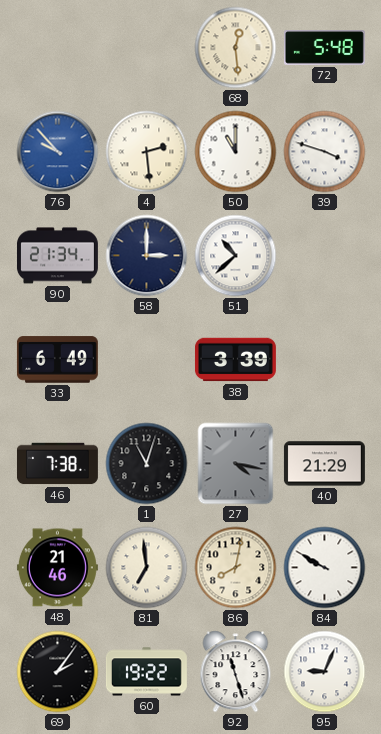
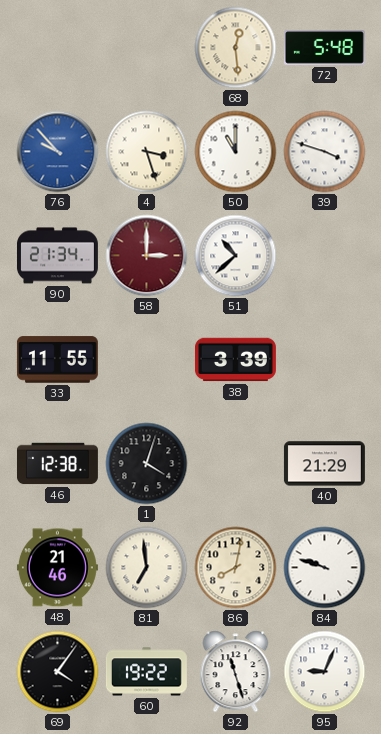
4: 2:29 -> 3:27
58 dial: navy -> burgundy
33: 6:49 -> 11:55
46: 7:38 -> 12:38
1: 11:03 -> 4:03
27: 4:17 -> none
84: 9:50 -> 9:48
69: 2:06 -> 4:06
